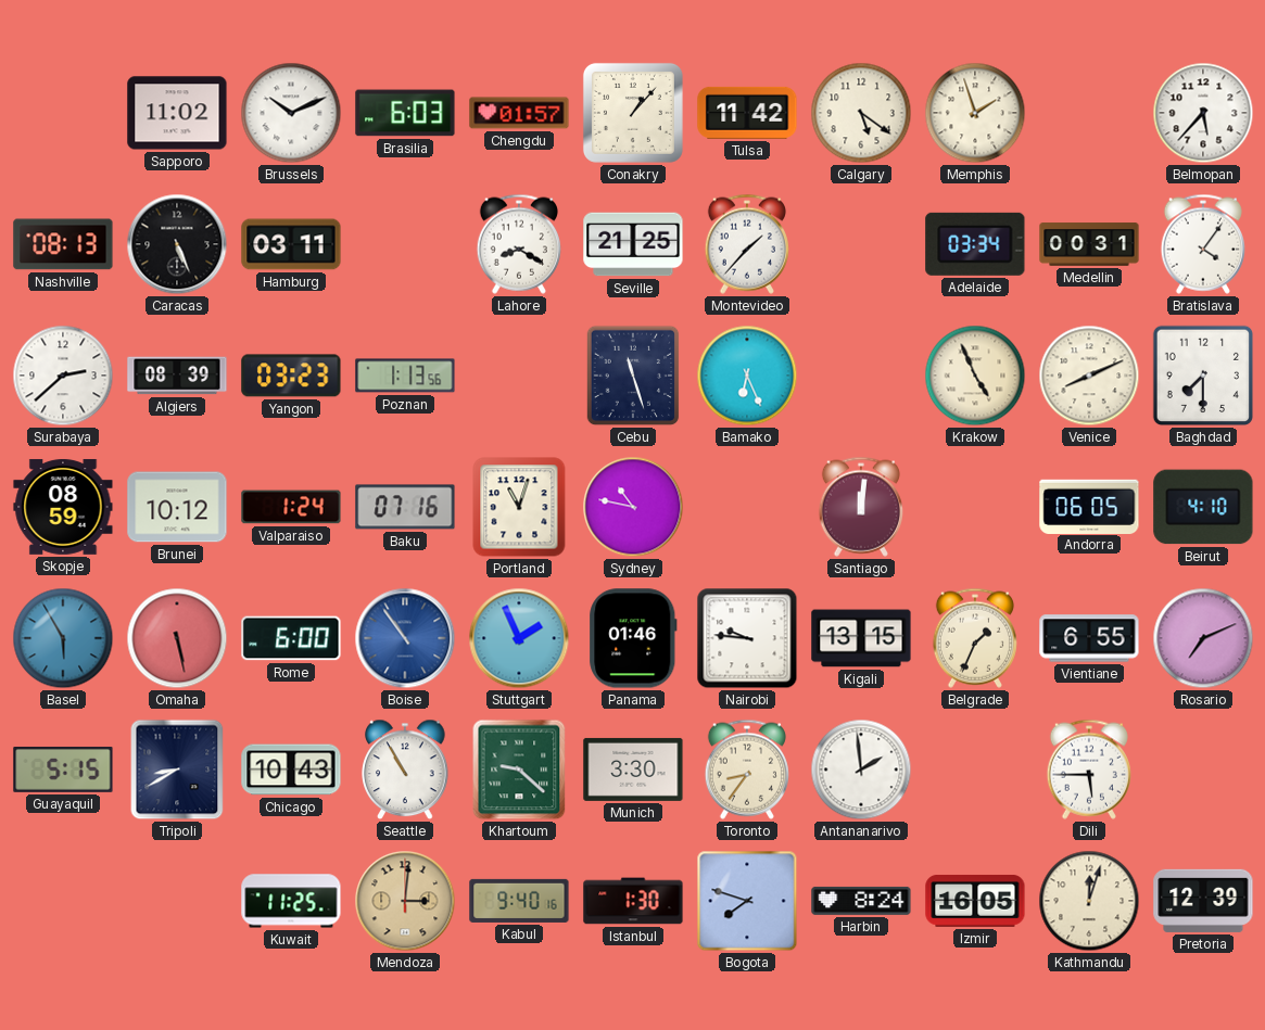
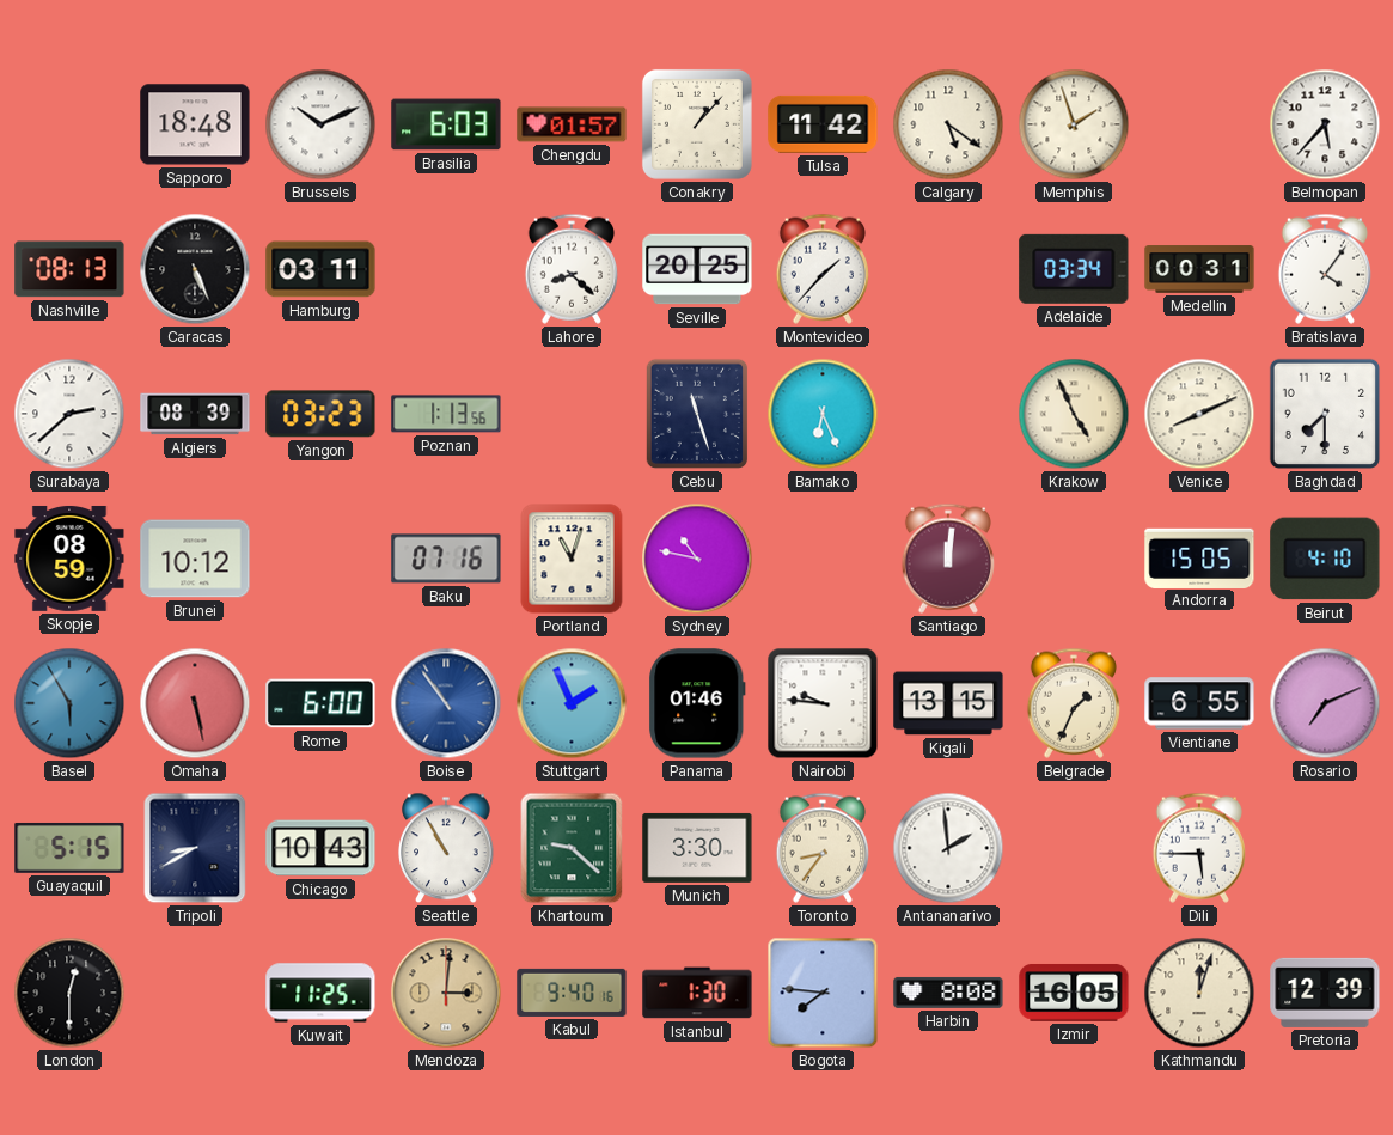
Sapporo: 11:02 -> 18:48
Lahore: 8:20 -> 8:22
Seville: 21:25 -> 20:25
Valparaiso: 1:24 -> none
Andorra: 06:05 -> 15:05
London: none -> 12:30
Bogota: 7:48 -> 7:46
Harbin: 8:24 -> 8:08
